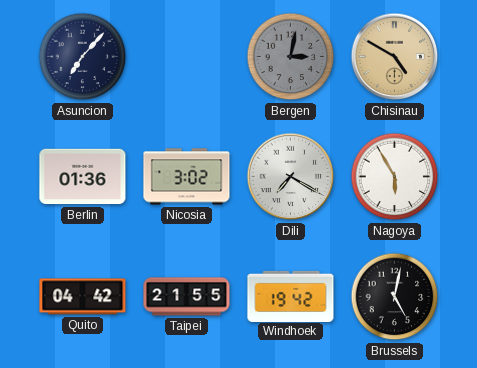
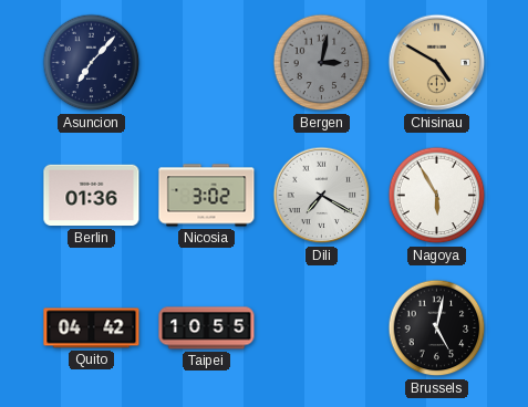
Taipei: 21:55 -> 10:55
Windhoek: 19:42 -> none
